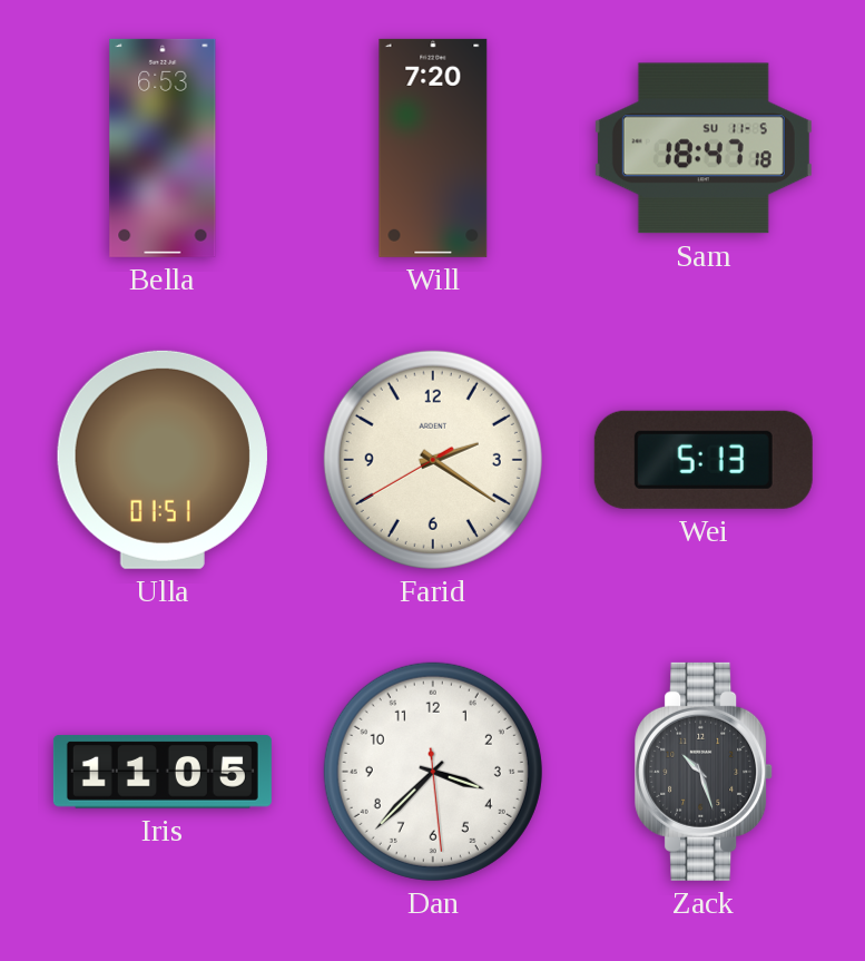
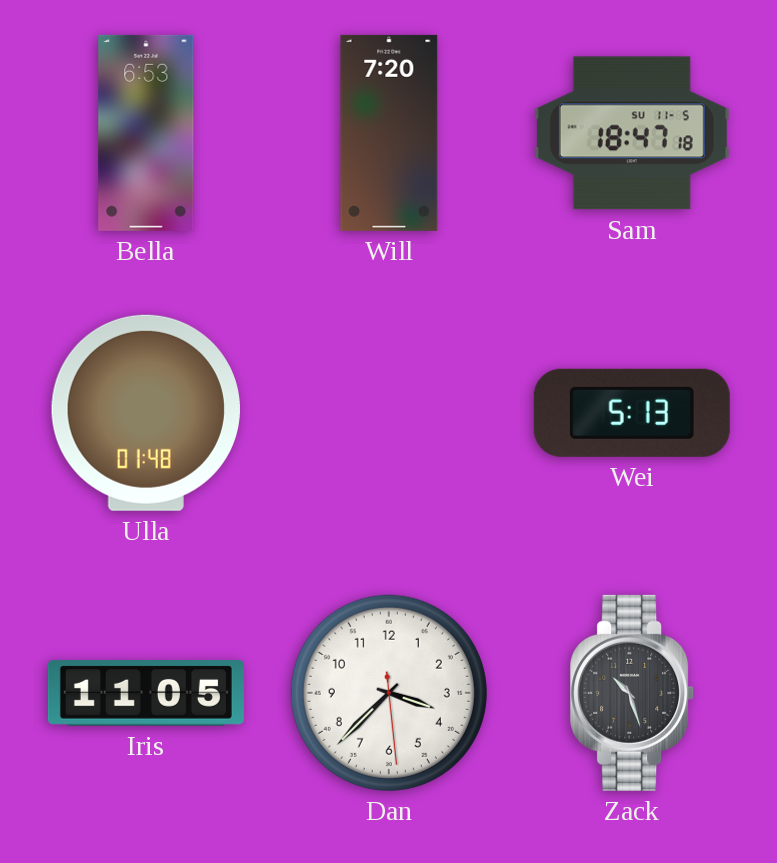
Ulla: 01:51 -> 01:48
Farid: 2:20 -> none
